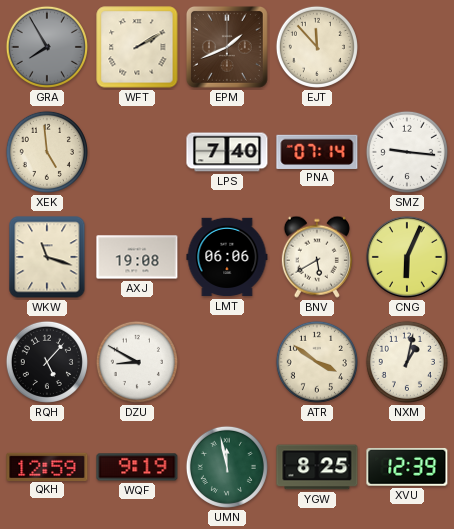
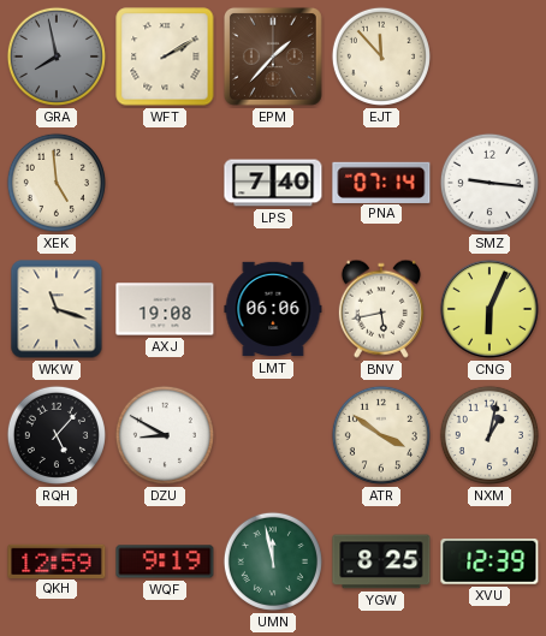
GRA: 7:55 -> 7:58
EPM: 1:41 -> 1:37
BNV: 5:40 -> 5:43
